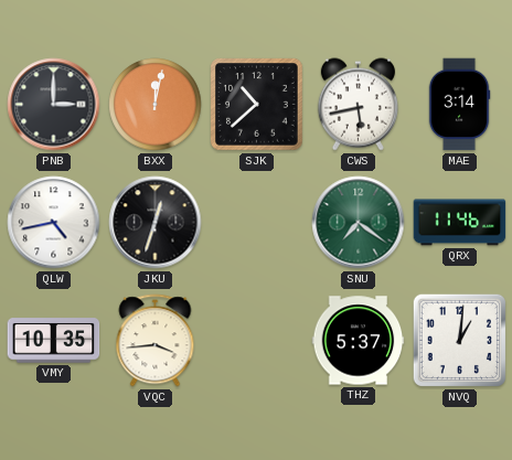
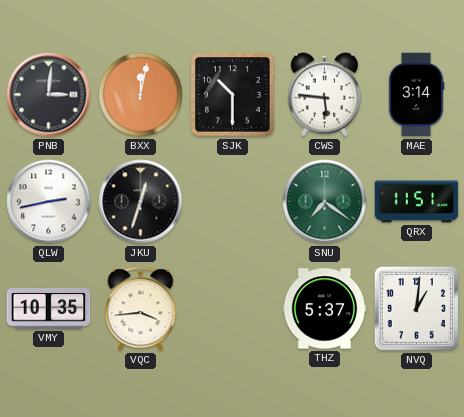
PNB: 3:00 -> 3:01
SJK: 10:38 -> 10:30
CWS: 5:43 -> 5:46
QLW: 4:43 -> 2:43
QRX: 11:46 -> 11:51
